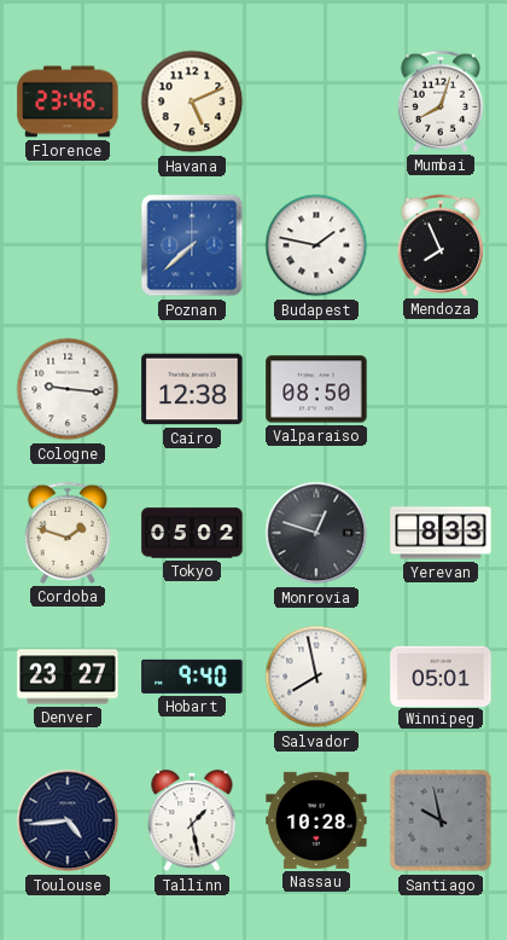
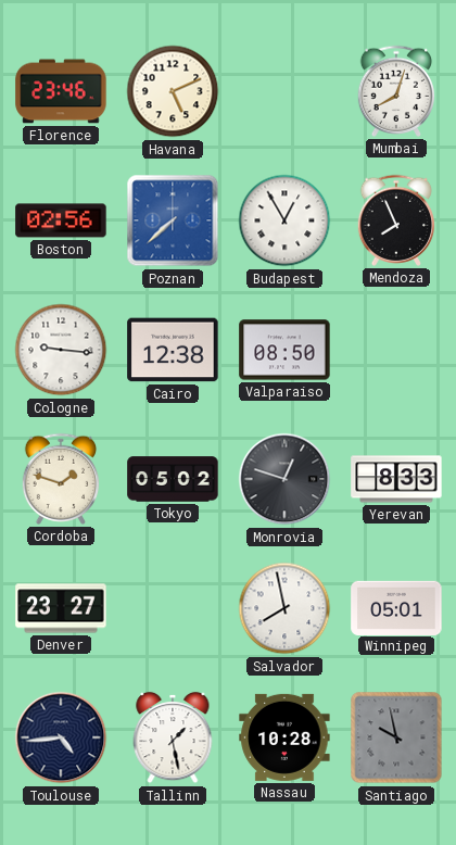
Boston: none -> 02:56
Budapest: 1:47 -> 12:55
Hobart: 9:40 -> none
